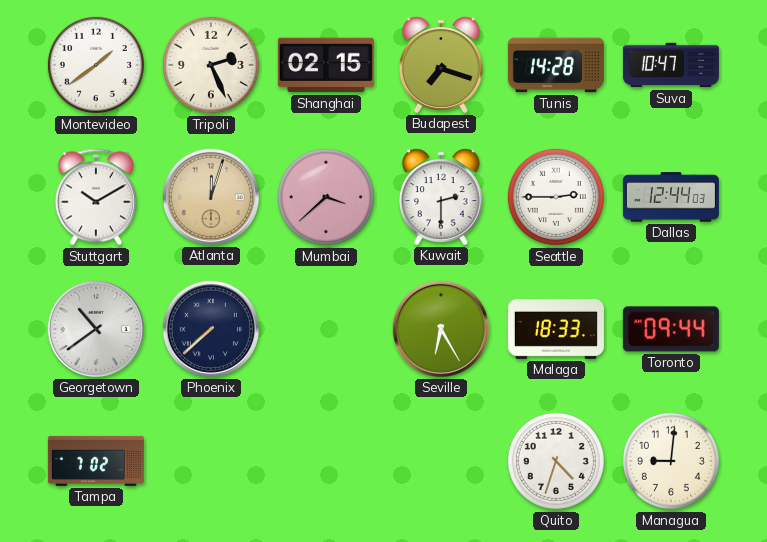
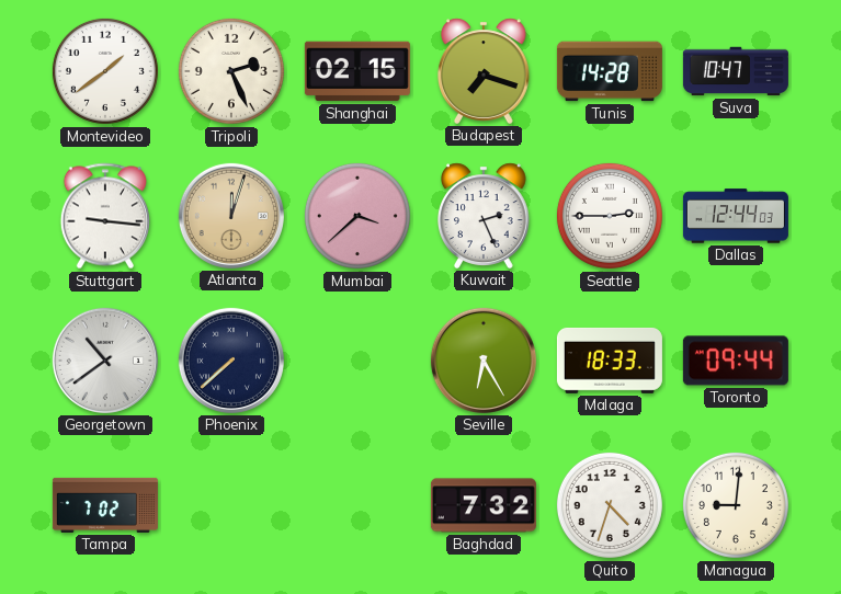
Stuttgart: 10:10 -> 9:16
Kuwait: 2:30 -> 2:26
Baghdad: none -> 7:32
